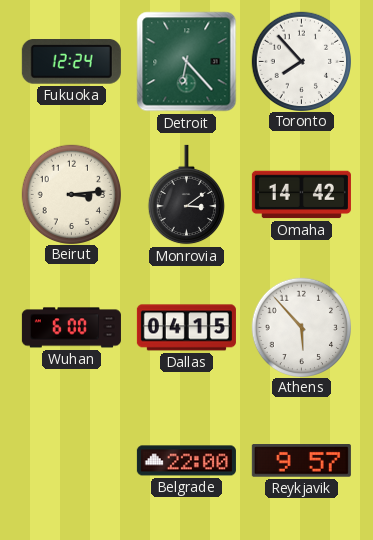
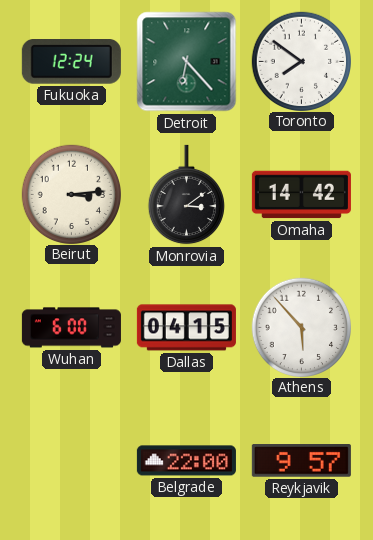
Toronto: 7:53 -> 7:51
